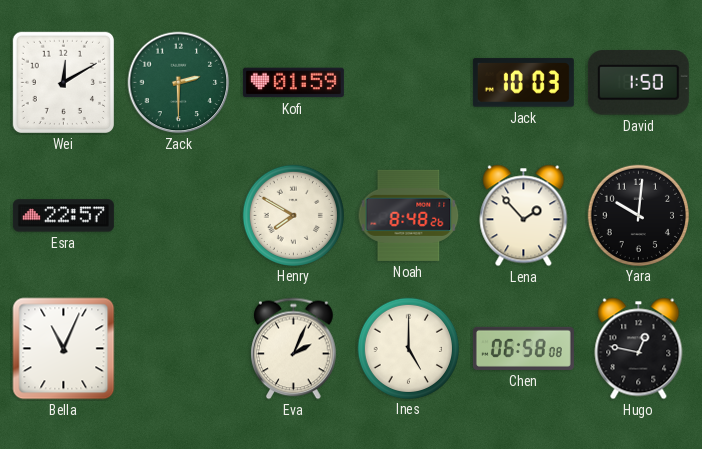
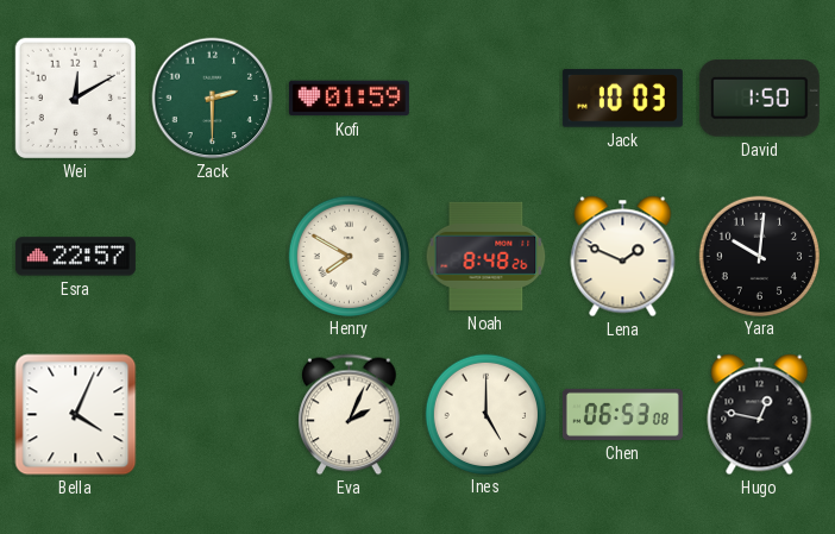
Lena: 1:53 -> 1:49
Bella: 11:04 -> 4:04
Chen: 06:58 -> 06:53
